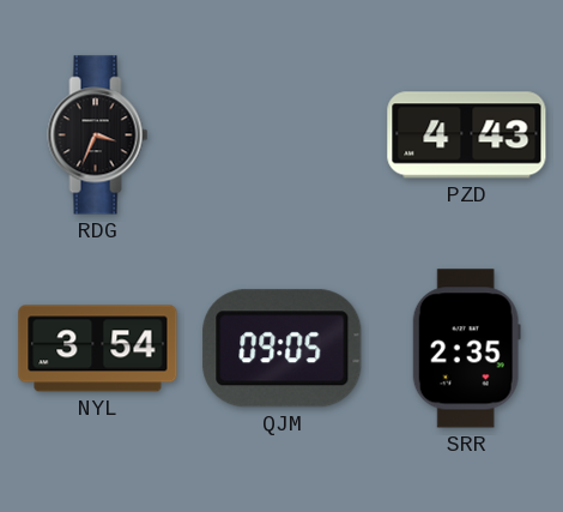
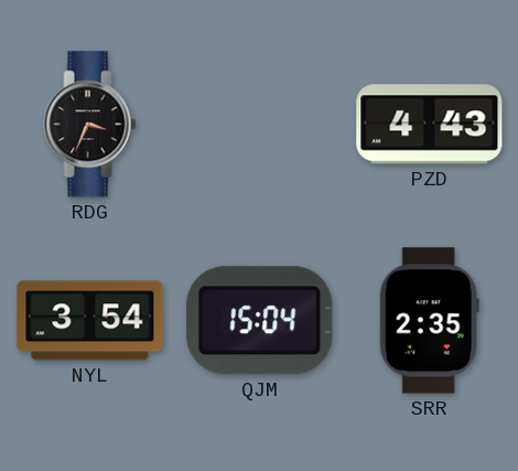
QJM: 09:05 -> 15:04
